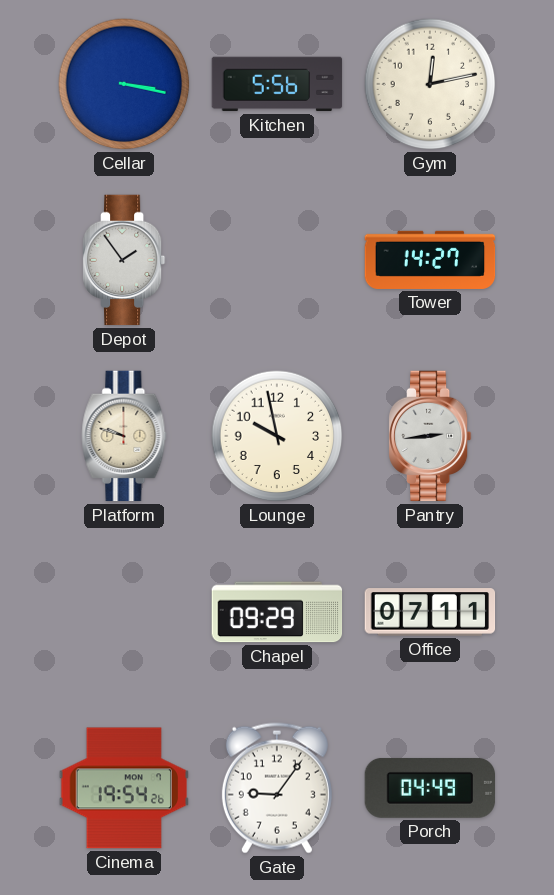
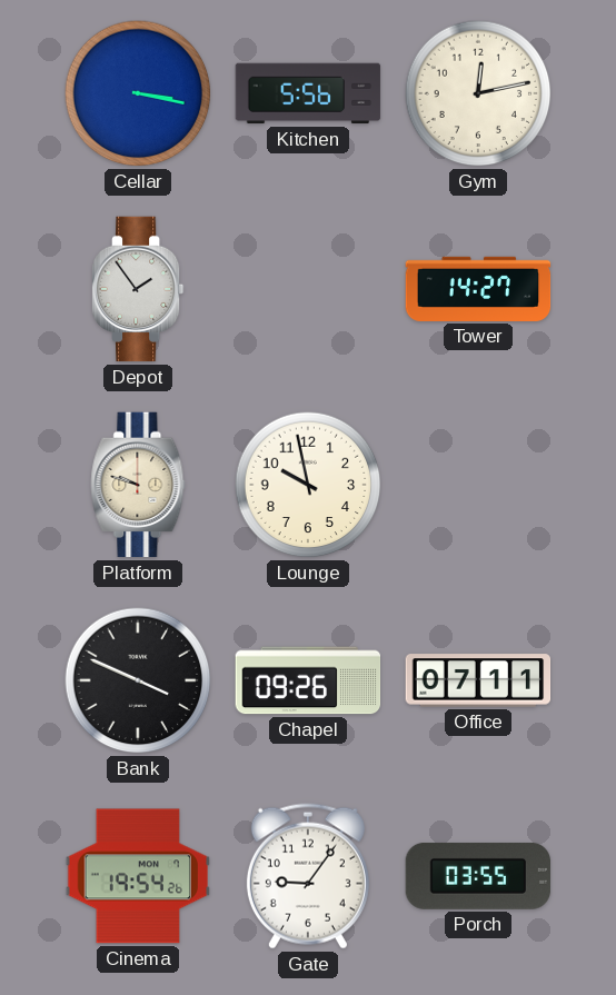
Pantry: 2:44 -> none
Bank: none -> 3:49
Chapel: 09:29 -> 09:26
Porch: 04:49 -> 03:55
